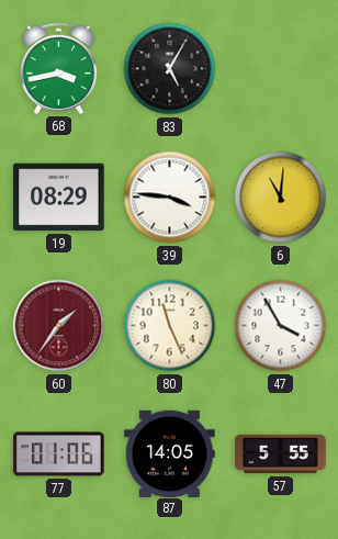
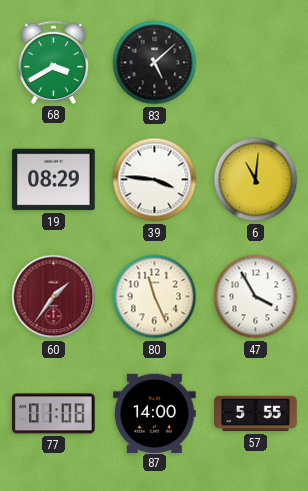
68: 3:43 -> 3:40
83: 5:05 -> 5:08
77: 01:06 -> 01:08
87: 14:05 -> 14:00
